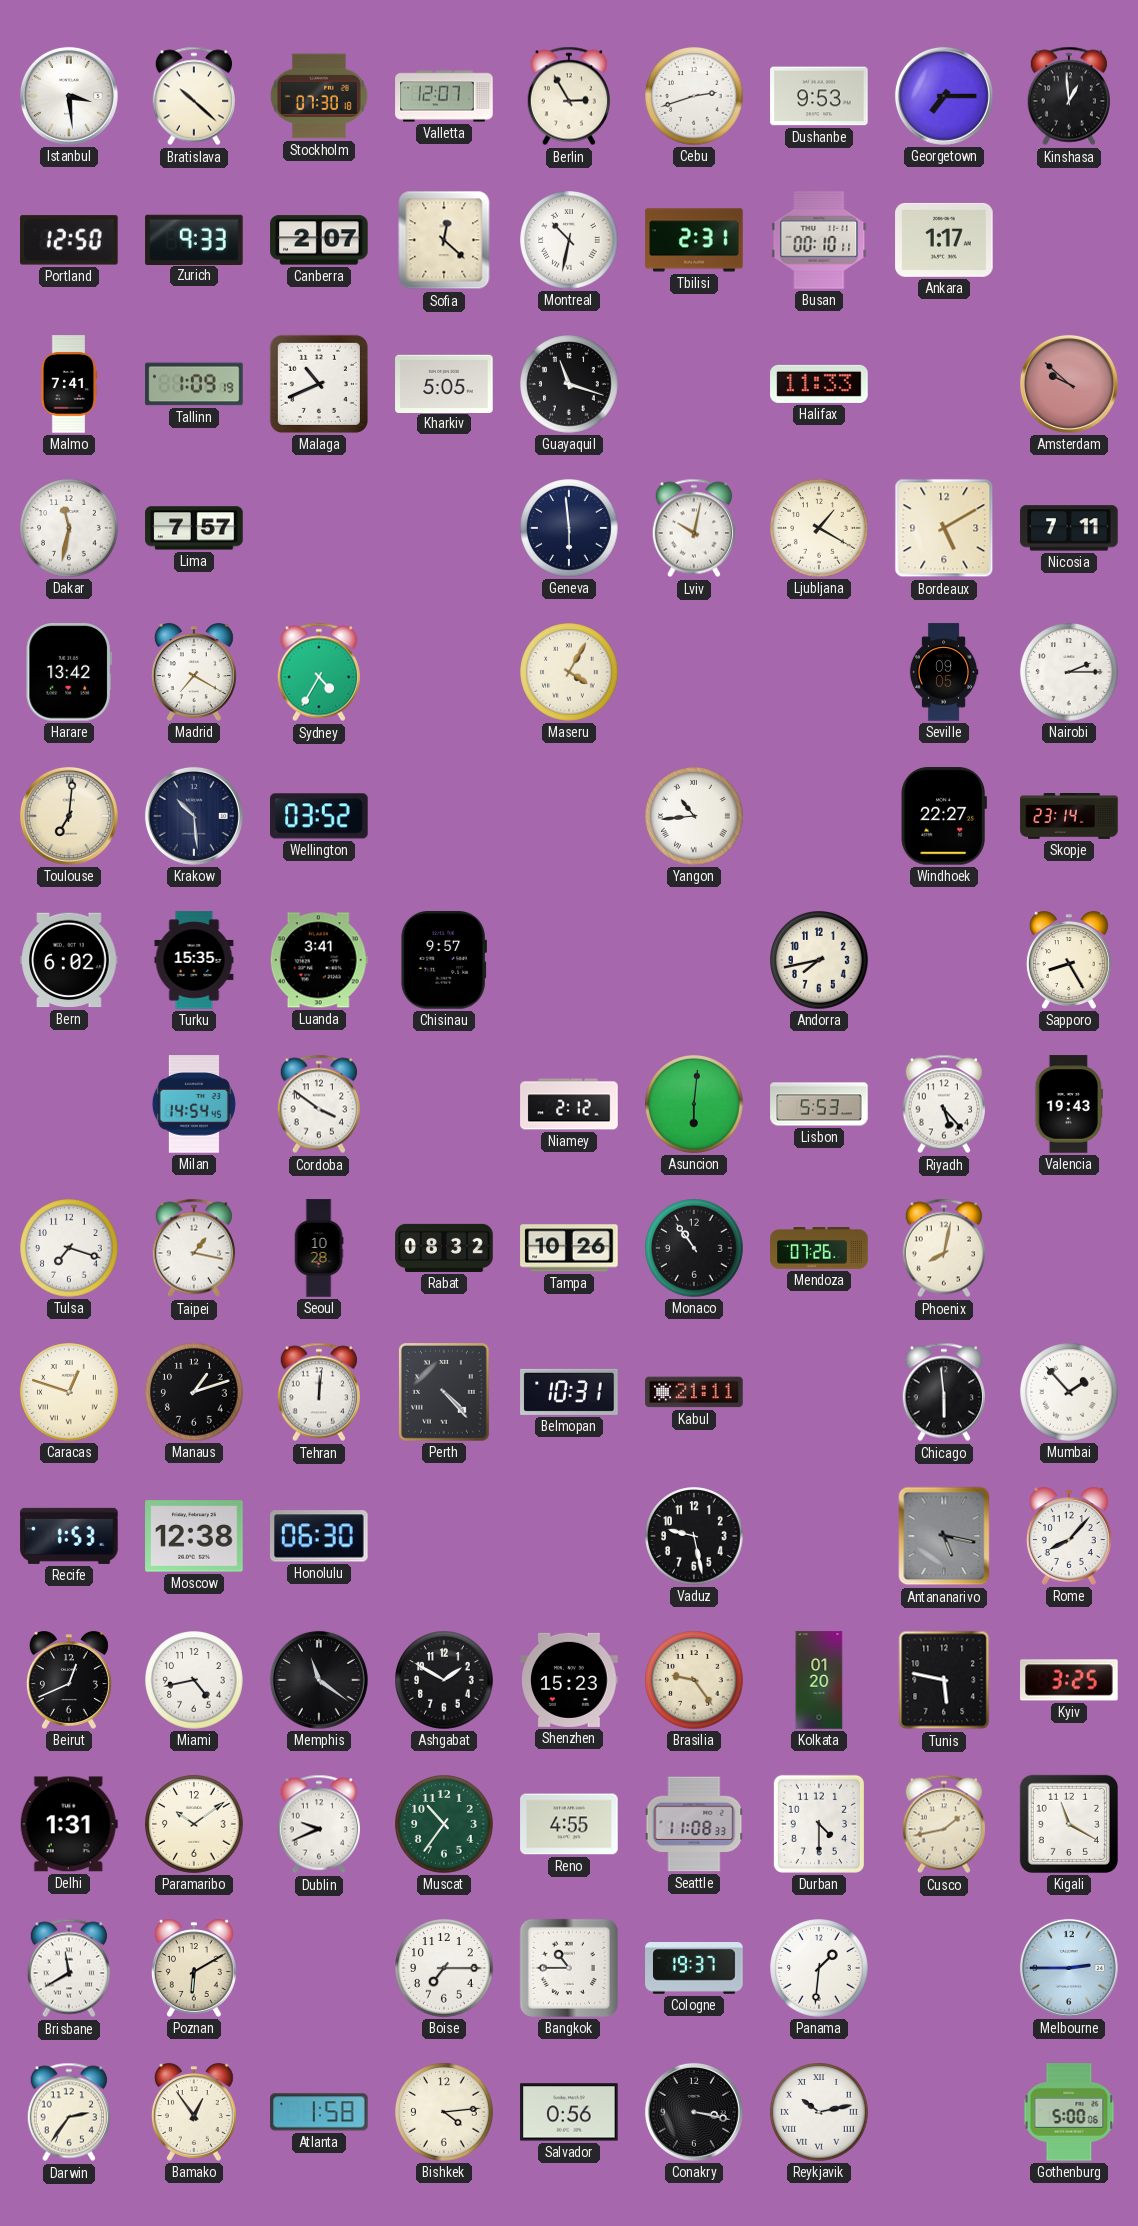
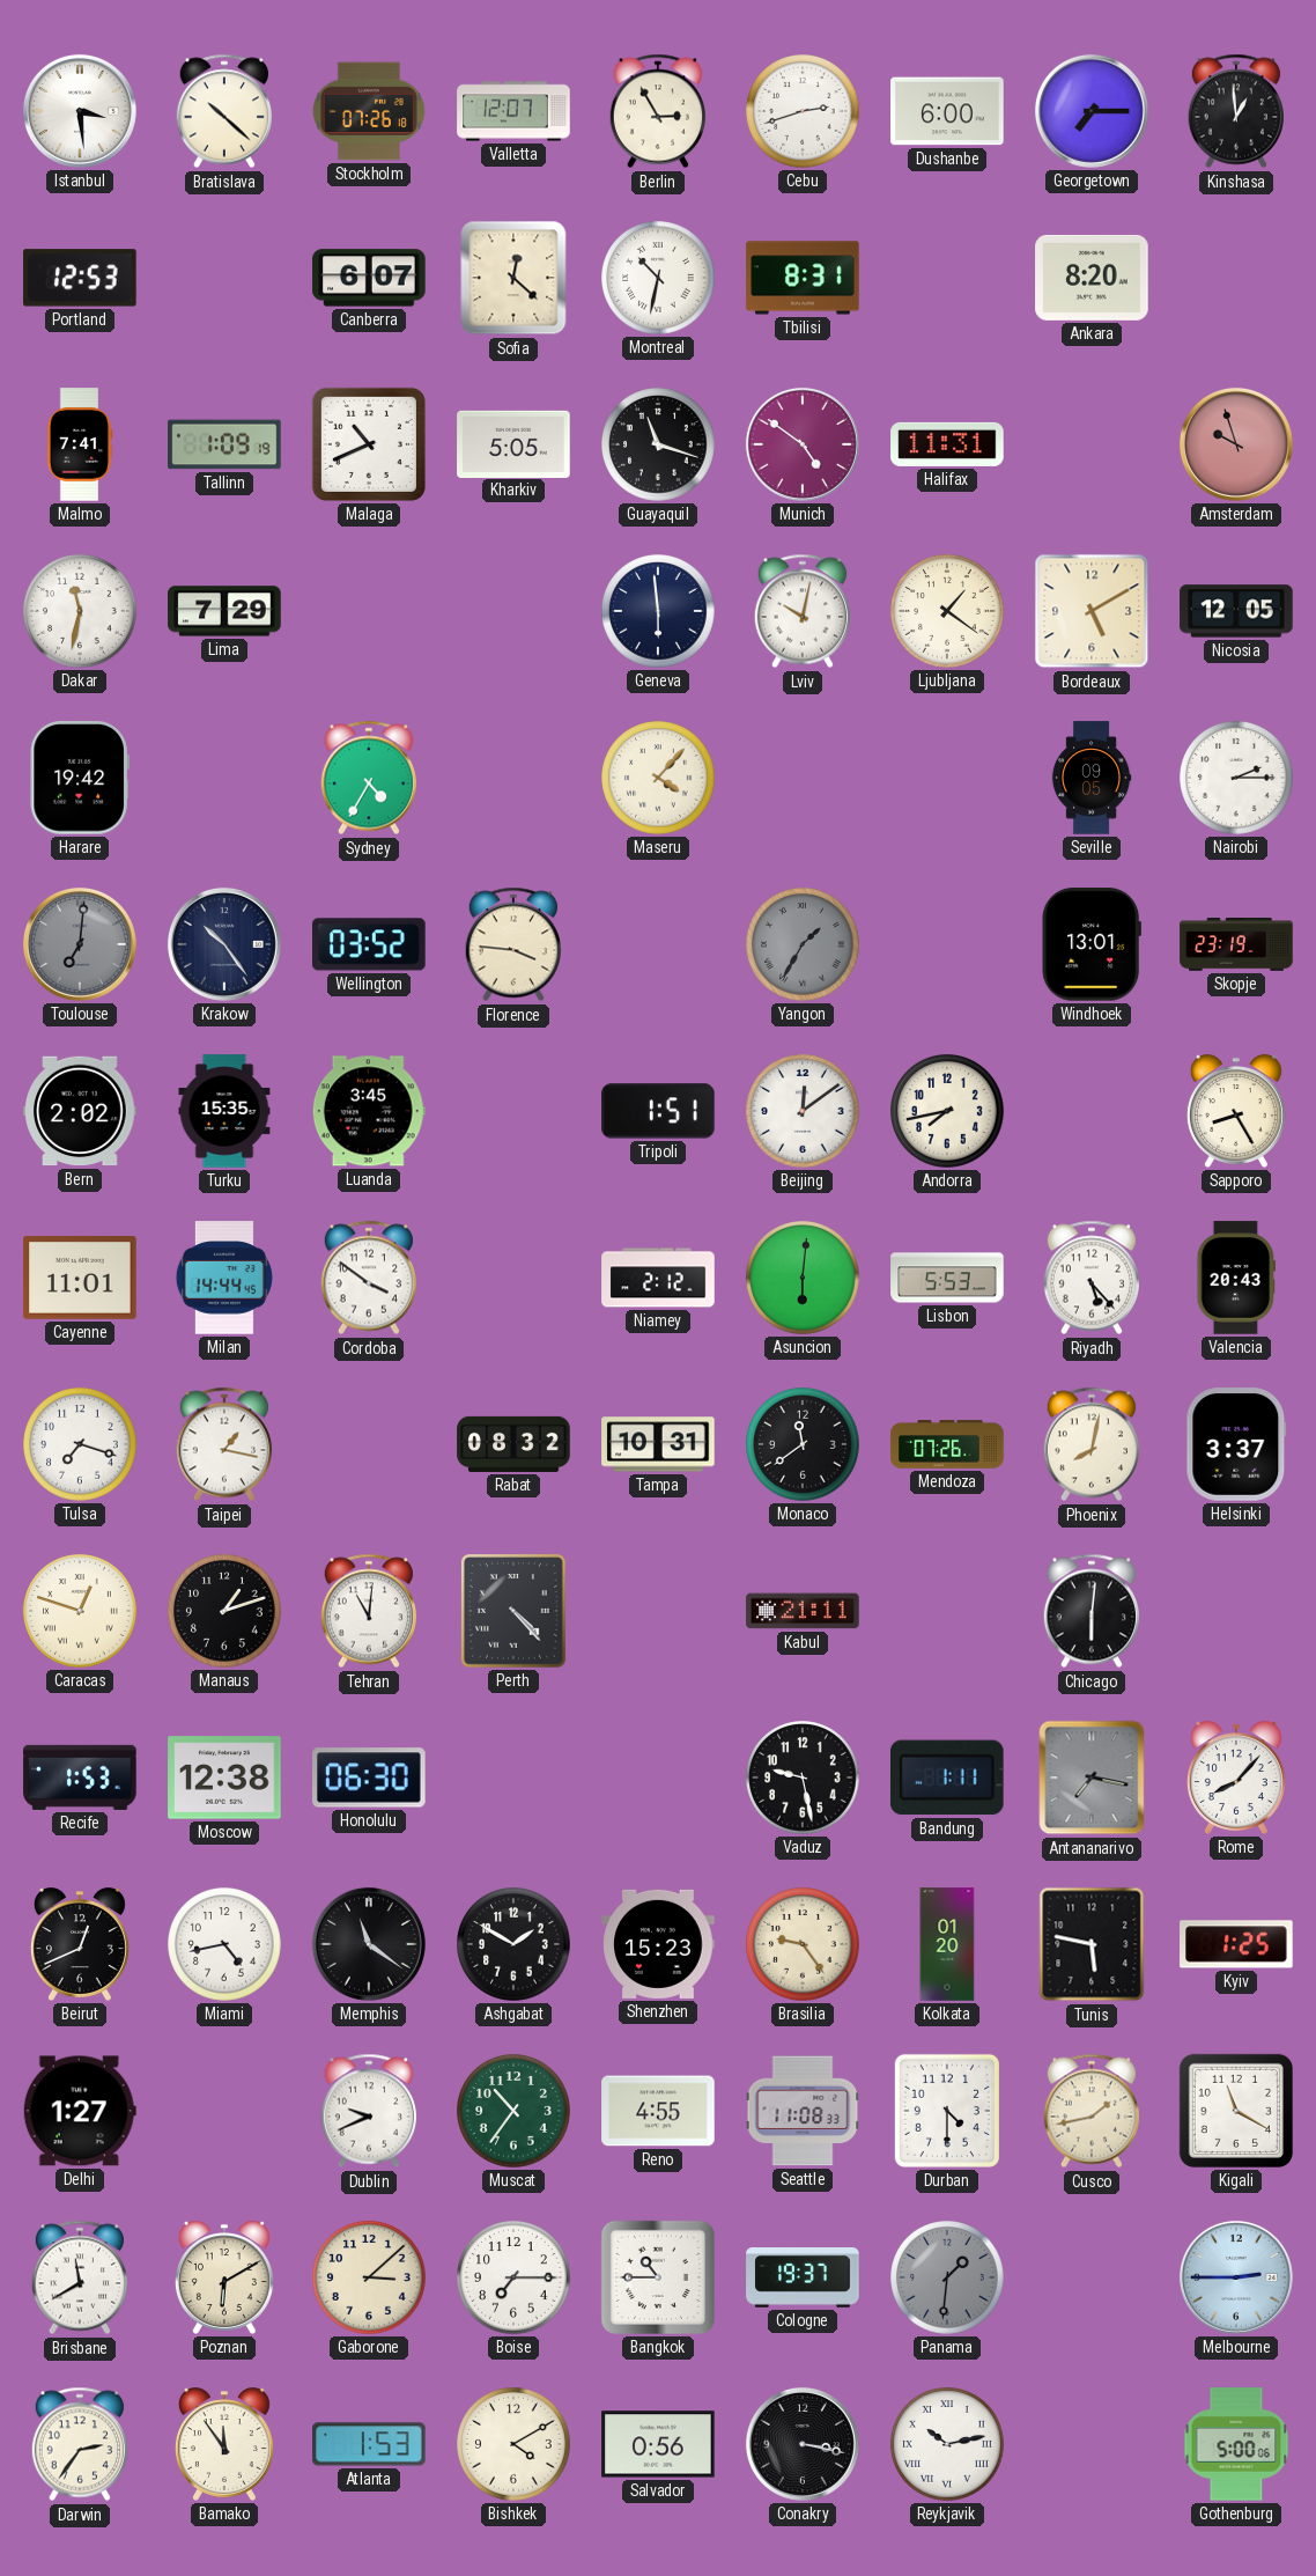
Stockholm: 07:30 -> 07:26
Dushanbe: 9:53 -> 6:00
Portland: 12:50 -> 12:53
Zurich: 9:33 -> none
Canberra: 2:07 -> 6:07
Tbilisi: 2:31 -> 8:31
Busan: 00:10 -> none
Ankara: 1:17 -> 8:20
Munich: none -> 4:51
Halifax: 11:33 -> 11:31
Amsterdam: 9:52 -> 9:57
Lima: 7:57 -> 7:29
Ljubljana: 1:20 -> 1:21
Nicosia: 7:11 -> 12:05
Harare: 13:42 -> 19:42
Madrid: 7:20 -> none
Maseru: 4:05 -> 4:07
Toulouse dial: cream -> grey
Krakow: 10:29 -> 10:24
Florence: none -> 3:46
Yangon: 10:44 -> 1:35
Yangon dial: white -> grey
Windhoek: 22:27 -> 13:01
Skopje: 23:14 -> 23:19
Bern: 6:02 -> 2:02
Luanda: 3:41 -> 3:45
Chisinau: 9:57 -> none
Tripoli: none -> 1:51
Beijing: none -> 12:09
Cayenne: none -> 11:01
Milan: 14:54 -> 14:44
Valencia: 19:43 -> 20:43
Seoul: 10:28 -> none
Tampa: 10:26 -> 10:31
Monaco: 10:54 -> 11:39
Helsinki: none -> 3:37
Tehran: 12:01 -> 11:01
Belmopan: 10:31 -> none
Chicago: 5:59 -> 6:01
Mumbai: 1:53 -> none
Bandung: none -> 1:11
Antananarivo: 5:17 -> 7:17
Kyiv: 3:25 -> 1:25
Delhi: 1:31 -> 1:27
Paramaribo: 10:09 -> none
Gaborone: none -> 3:08
Panama dial: white -> grey
Bamako: 12:54 -> 11:54
Atlanta: 1:58 -> 1:53
Bishkek: 4:14 -> 4:10
